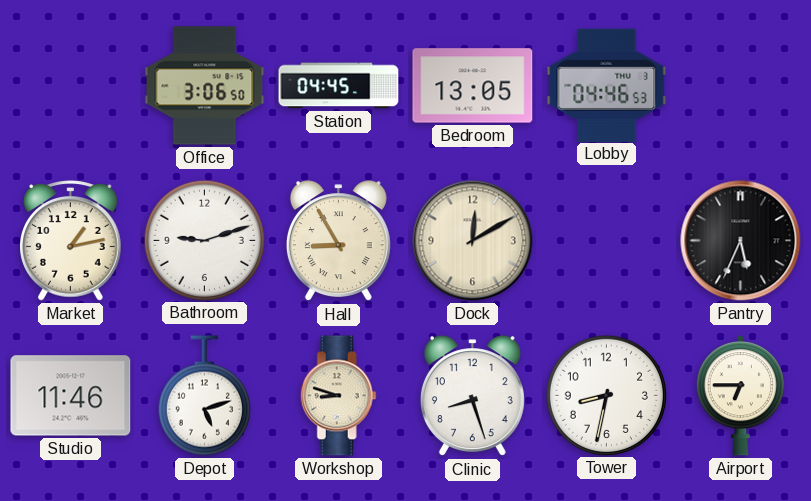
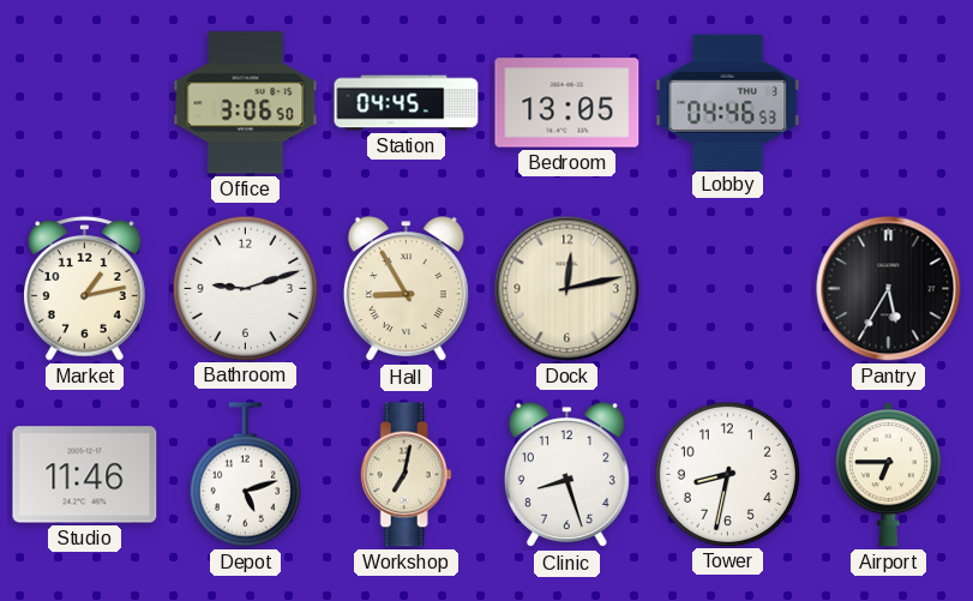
Dock: 12:10 -> 12:13
Pantry: 5:34 -> 5:35
Workshop: 8:48 -> 7:02
